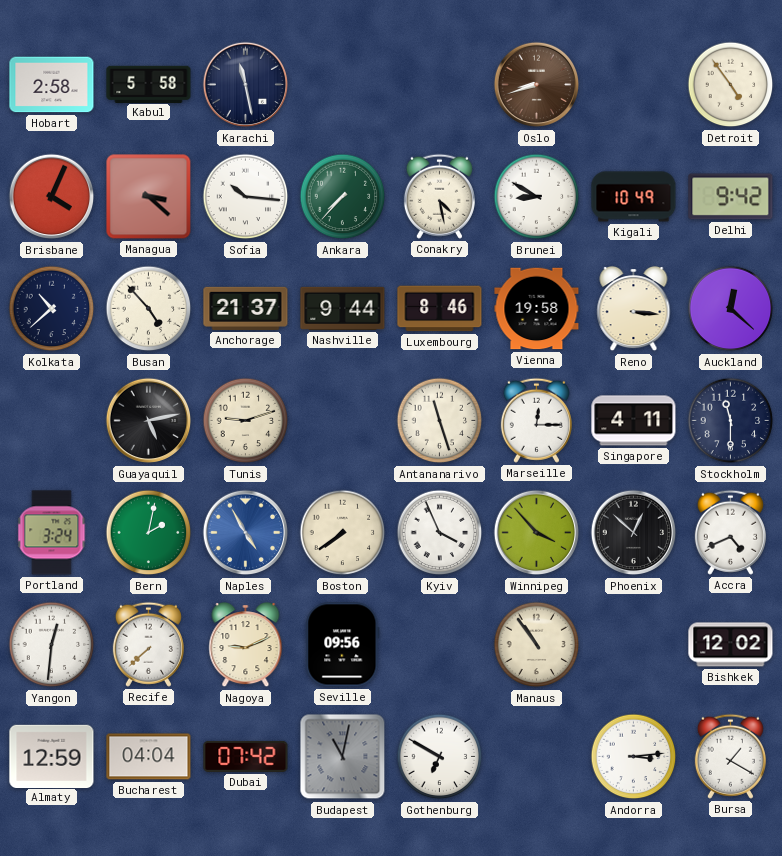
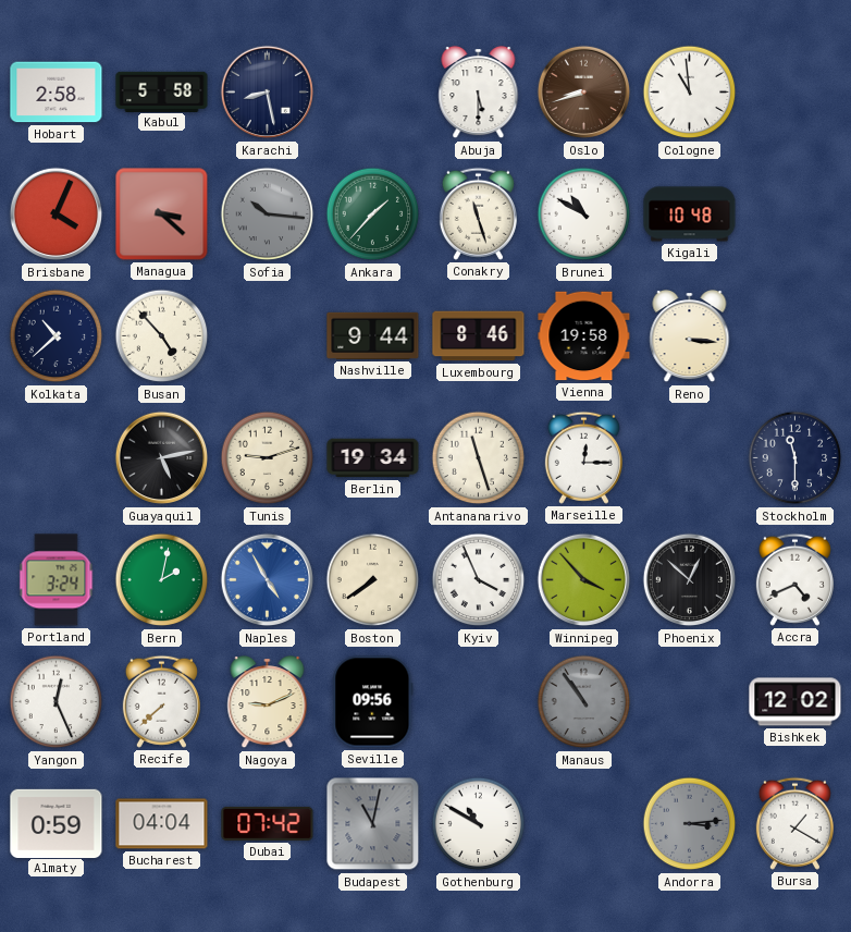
Karachi: 11:28 -> 8:28
Abuja: none -> 5:30
Cologne: none -> 10:59
Detroit: 4:54 -> none
Sofia dial: white -> grey
Ankara: 7:37 -> 1:37
Conakry: 4:28 -> 11:27
Brunei: 8:50 -> 10:50
Kigali: 10:49 -> 10:48
Delhi: 9:42 -> none
Anchorage: 21:37 -> none
Auckland: 12:22 -> none
Berlin: none -> 19:34
Singapore: 4:11 -> none
Yangon: 12:31 -> 12:26
Manaus dial: cream -> grey
Almaty: 12:59 -> 0:59
Gothenburg: 6:50 -> 10:50
Andorra dial: white -> grey
